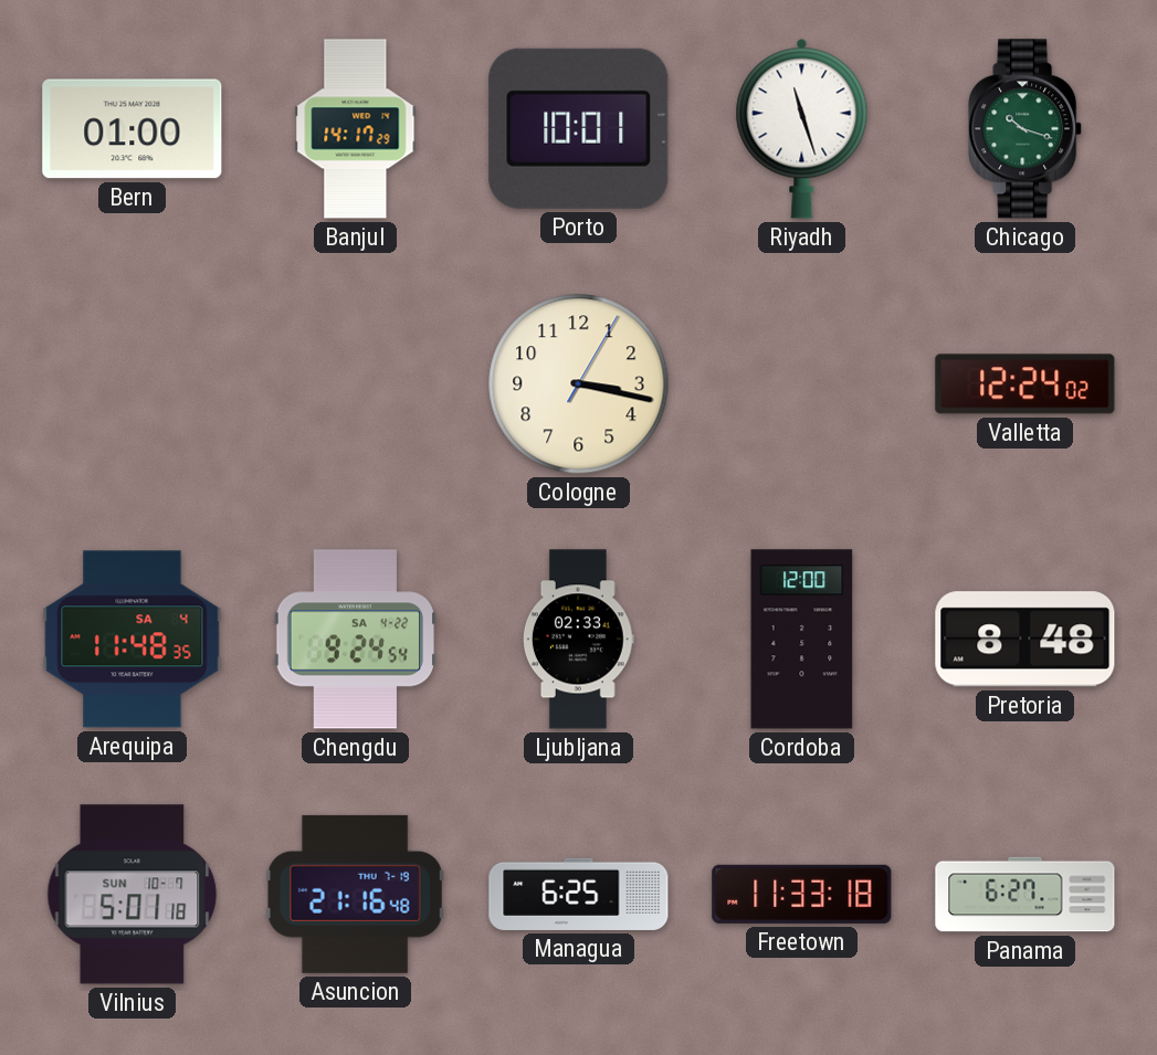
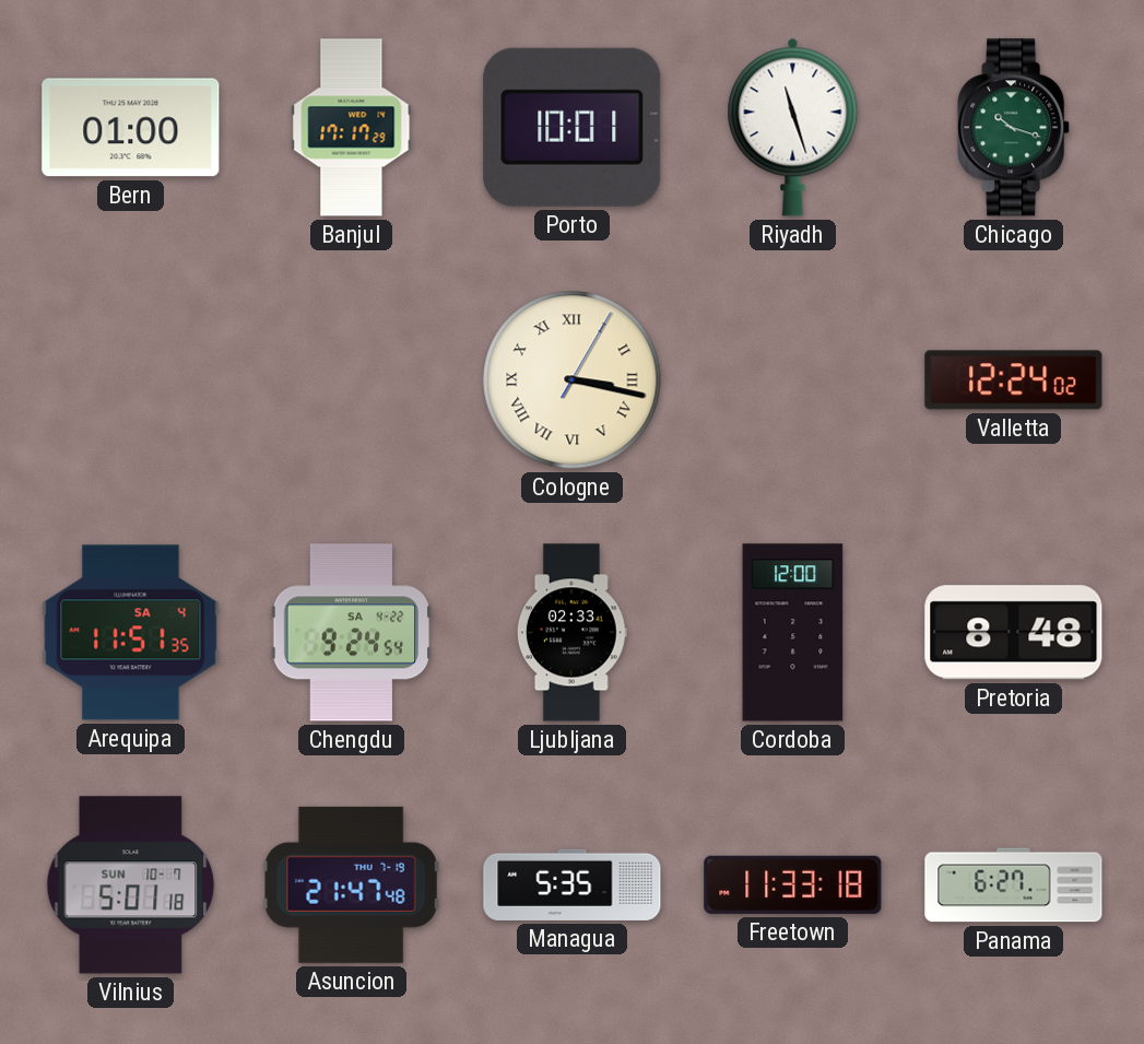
Banjul: 14:17 -> 17:17
Cologne numerals: Arabic -> Roman
Arequipa: 11:48 -> 11:51
Asuncion: 21:16 -> 21:47
Managua: 6:25 -> 5:35
